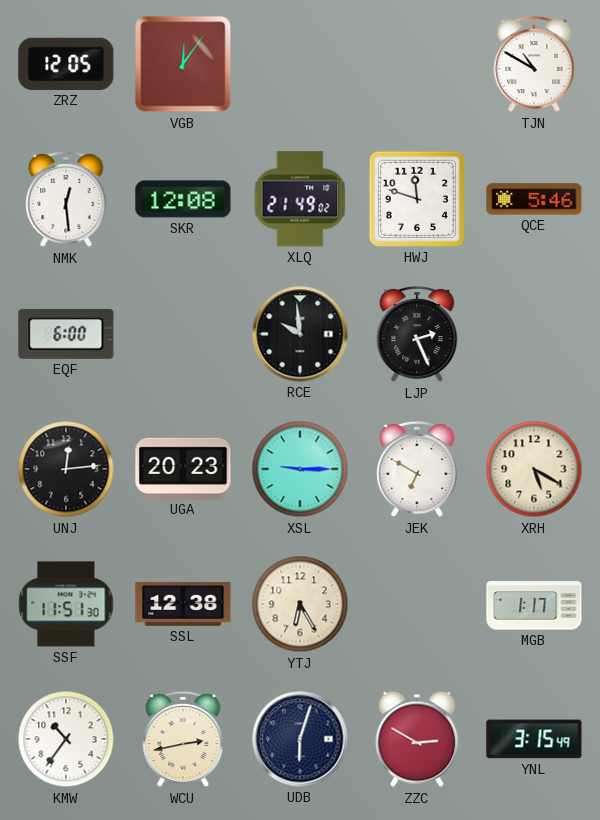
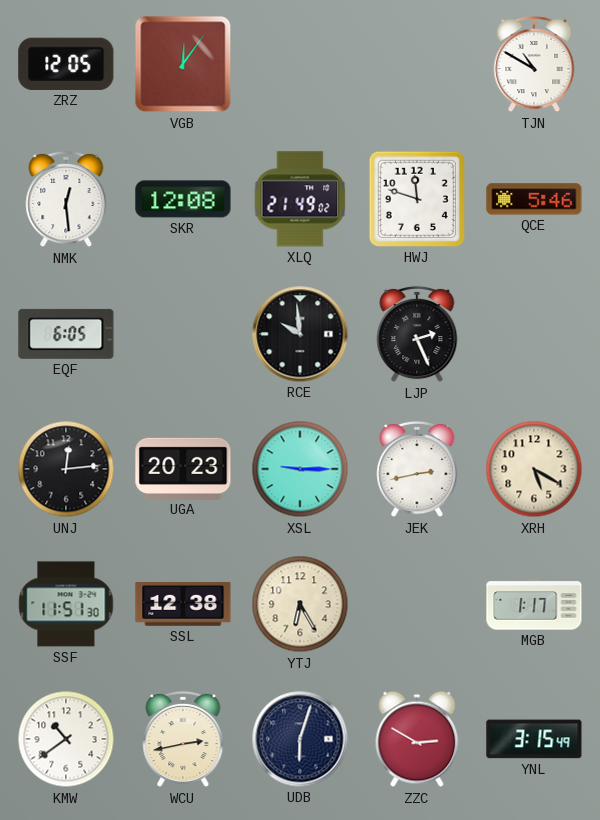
EQF: 6:00 -> 6:05
JEK: 6:50 -> 2:43
KMW: 10:36 -> 10:39
